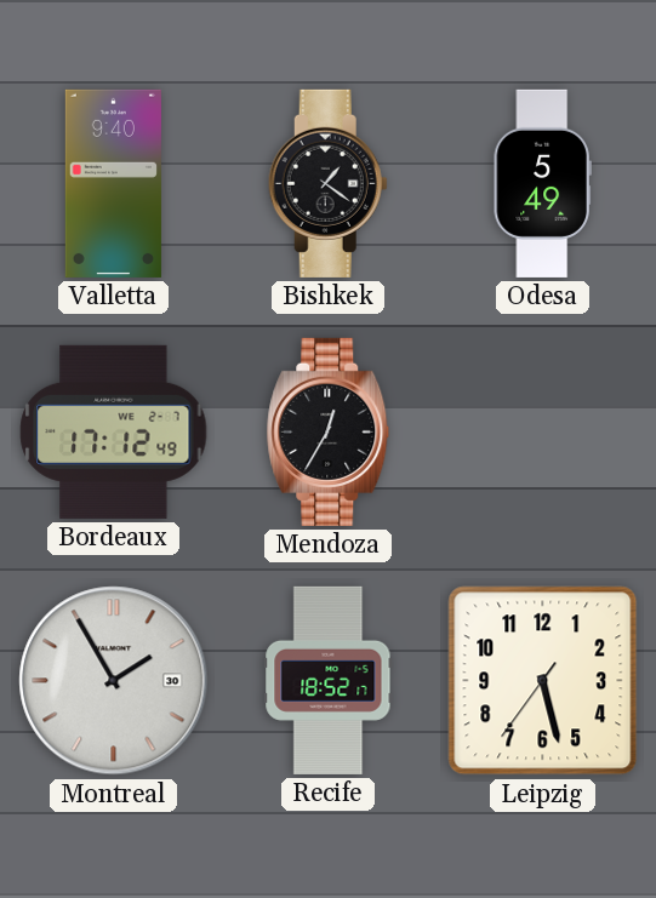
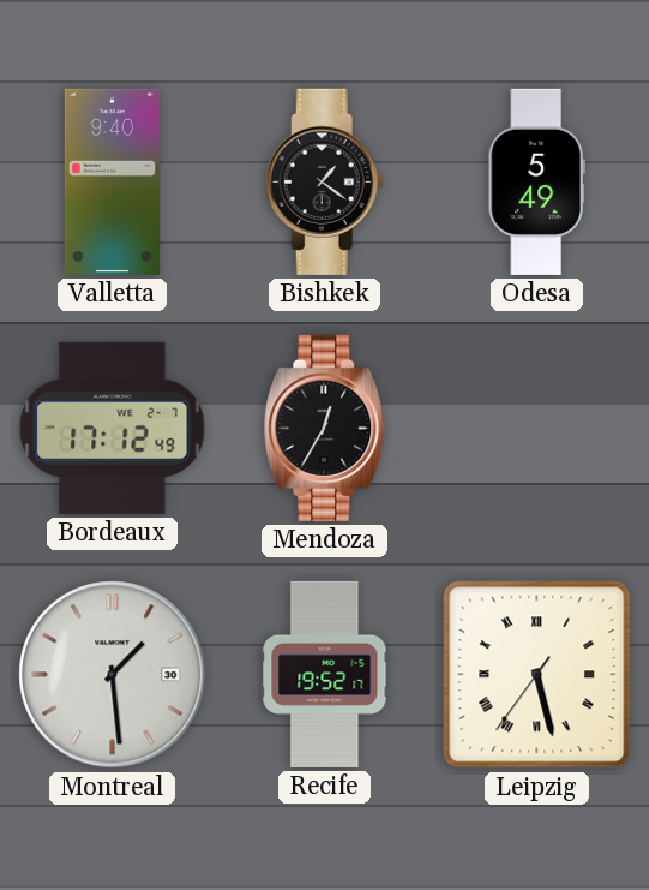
Montreal: 1:55 -> 1:29
Recife: 18:52 -> 19:52
Leipzig numerals: Arabic -> Roman
